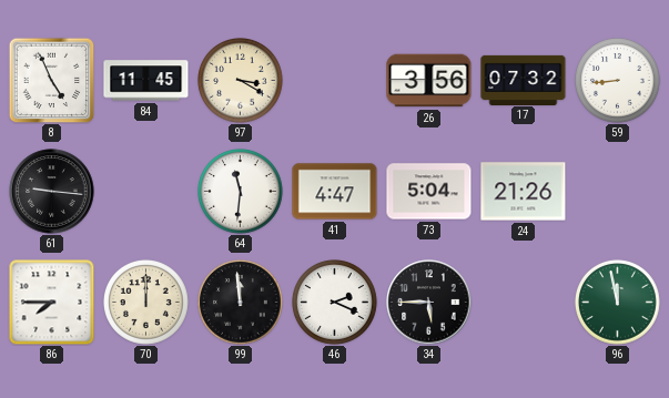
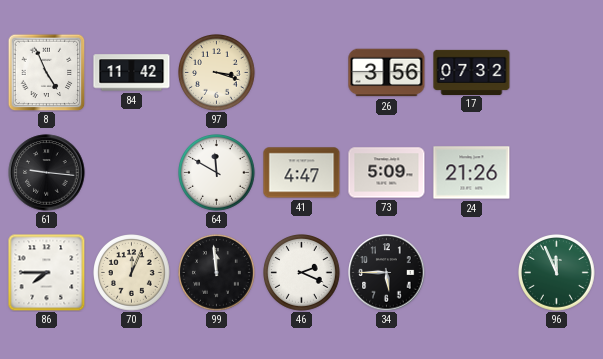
84: 11:45 -> 11:42
97: 3:20 -> 3:18
59: 8:44 -> none
64: 11:31 -> 11:50
73: 5:04 -> 5:09
70: 12:00 -> 12:04
96: 11:58 -> 11:56
